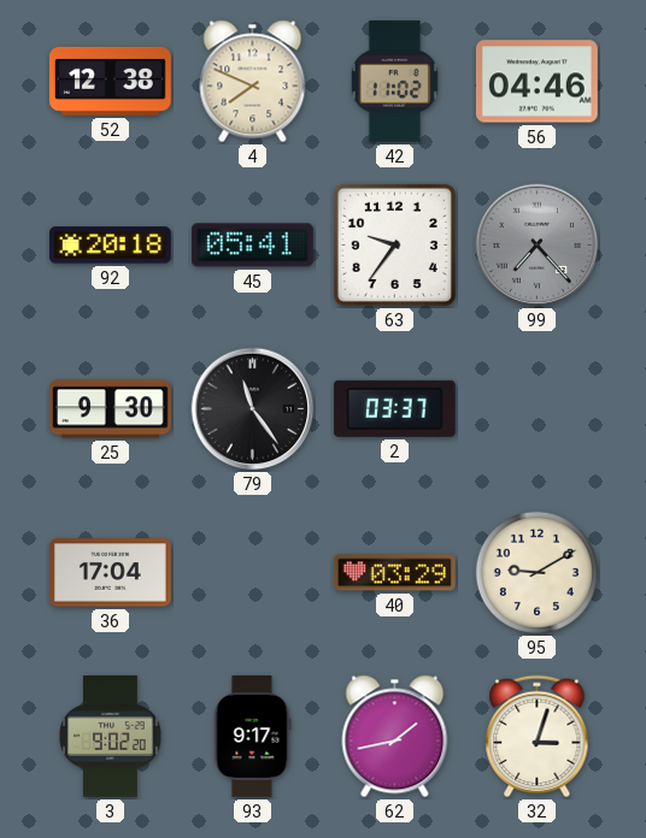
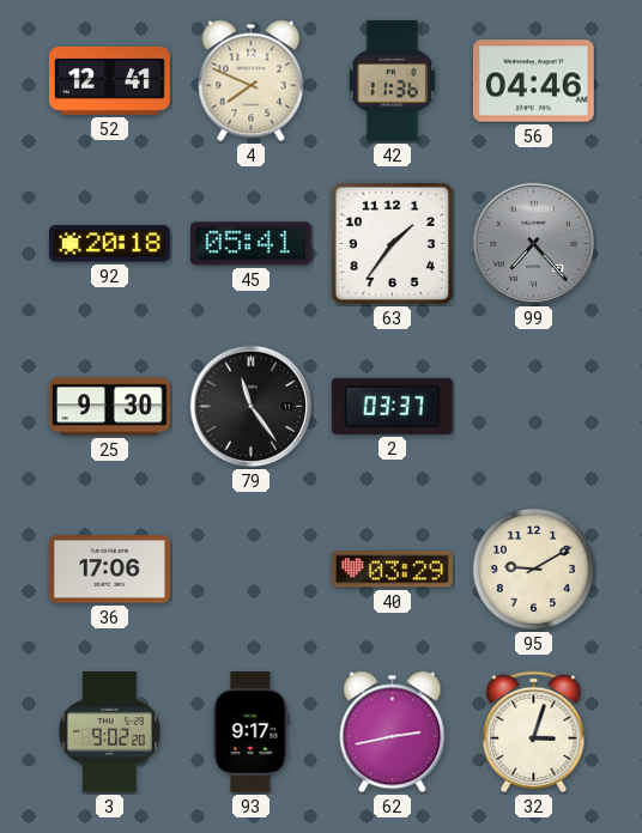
52: 12:38 -> 12:41
42: 11:02 -> 11:36
63: 9:36 -> 1:36
36: 17:04 -> 17:06
62: 1:43 -> 2:43
